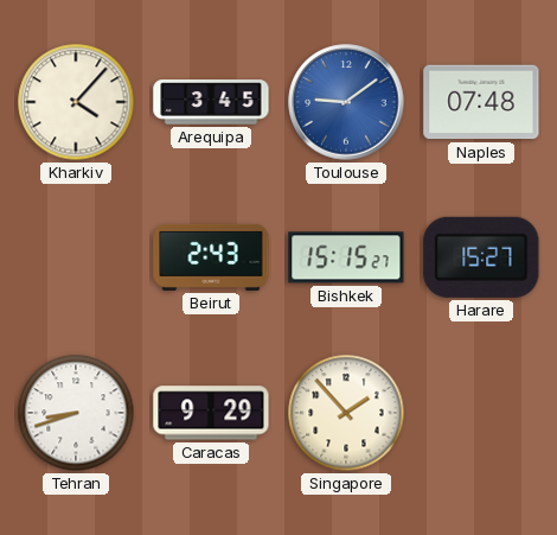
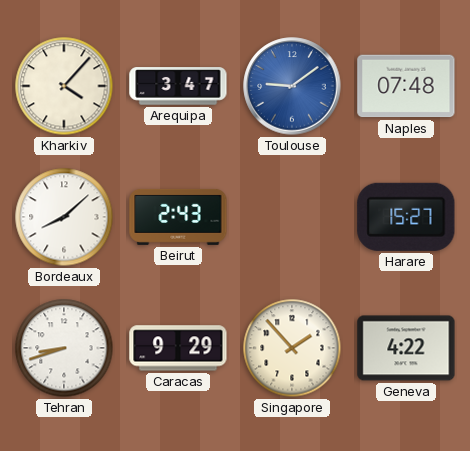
Arequipa: 3:45 -> 3:47
Bordeaux: none -> 8:08
Bishkek: 15:15 -> none
Geneva: none -> 4:22
